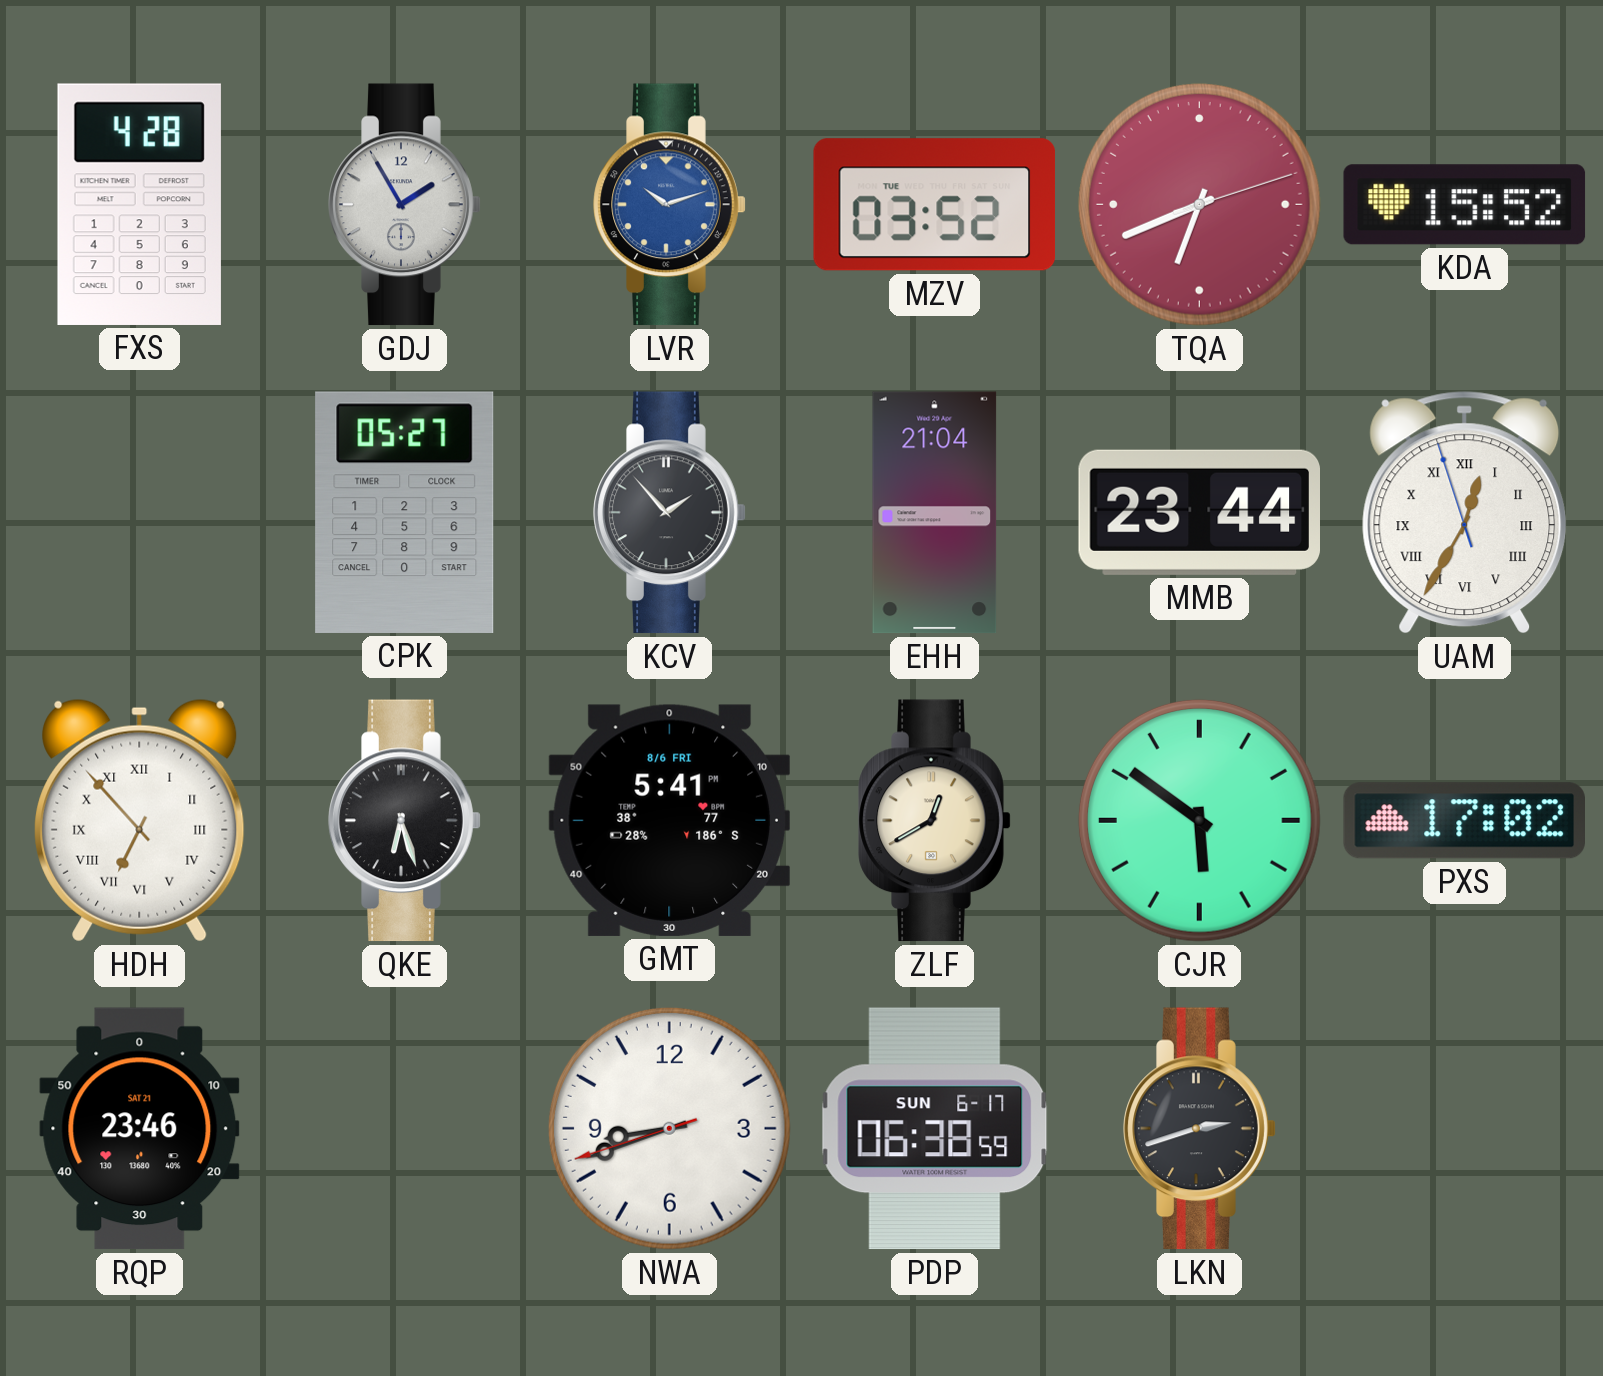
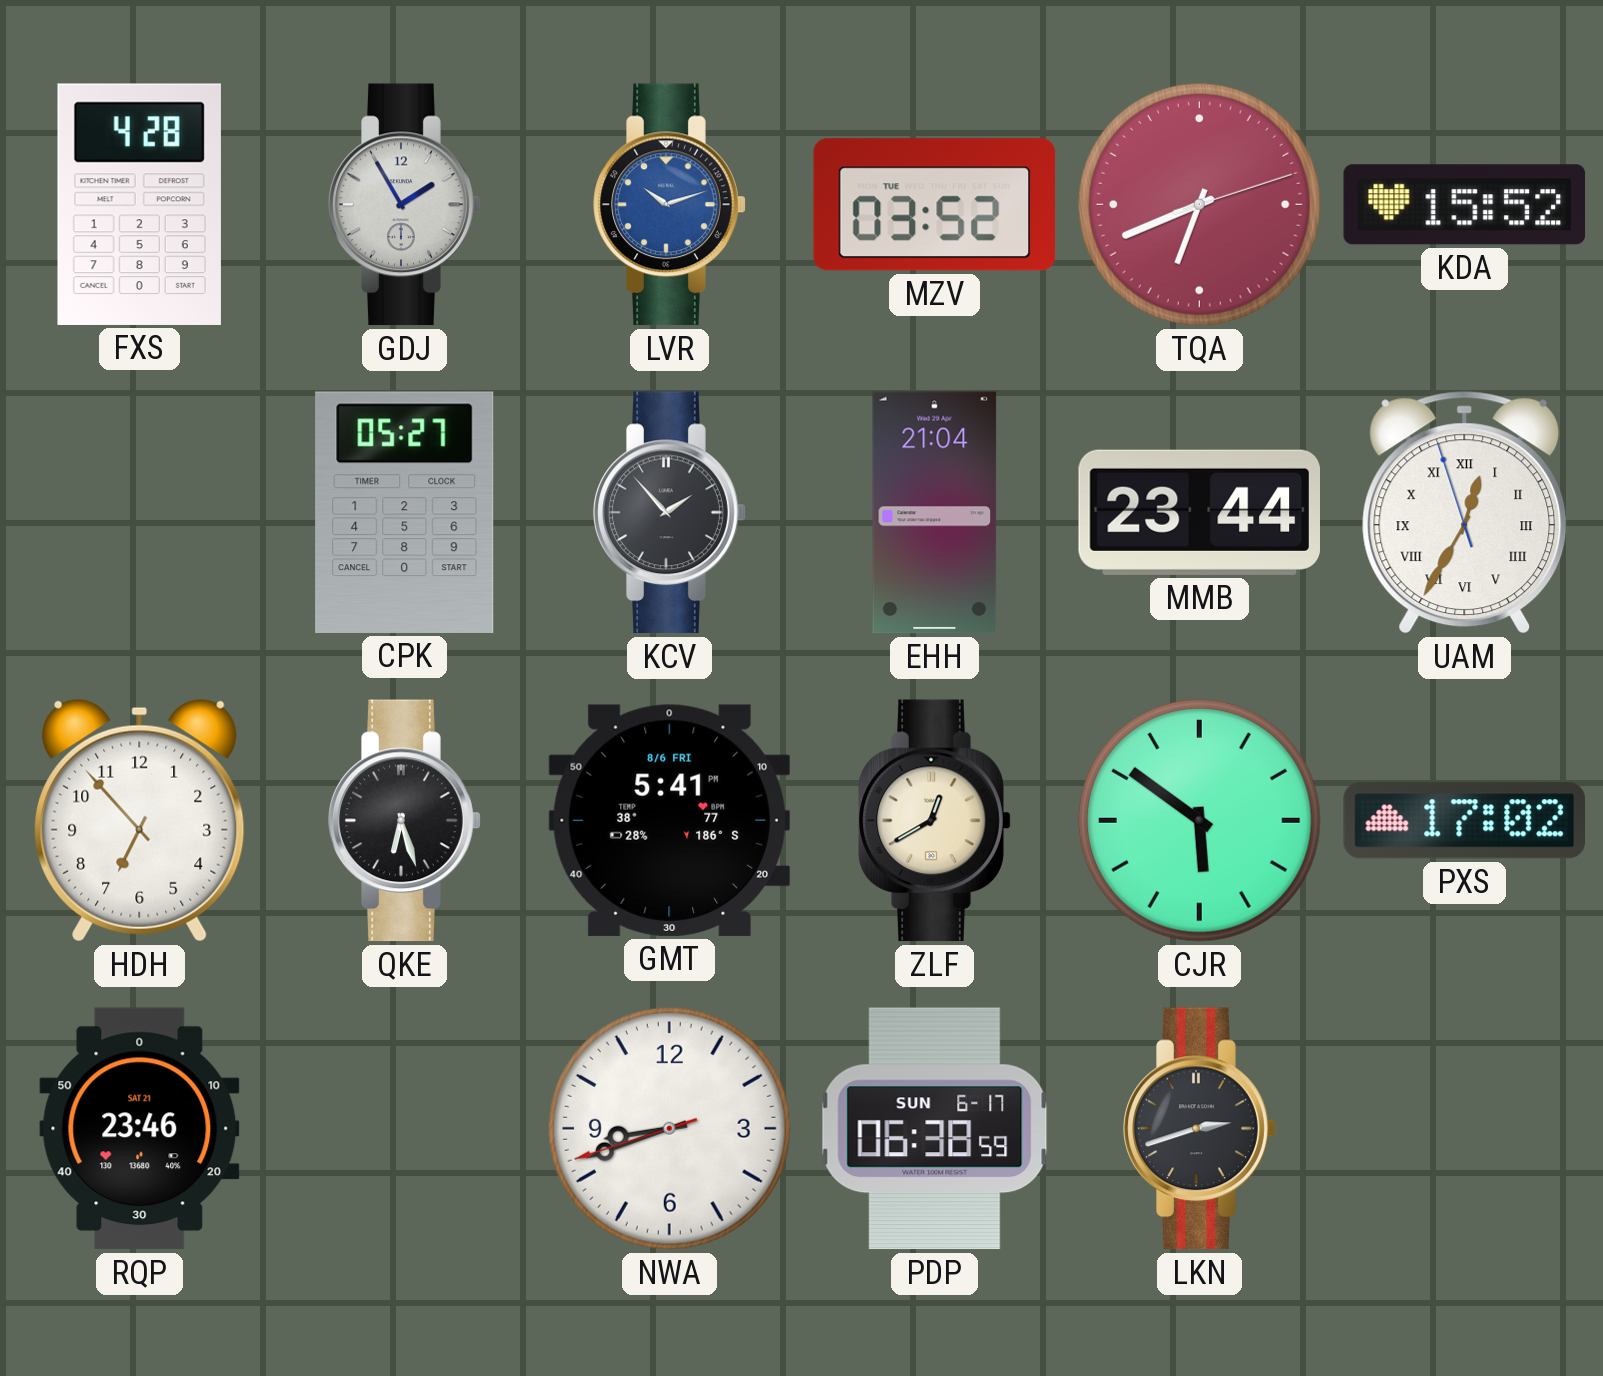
HDH numerals: Roman -> Arabic
